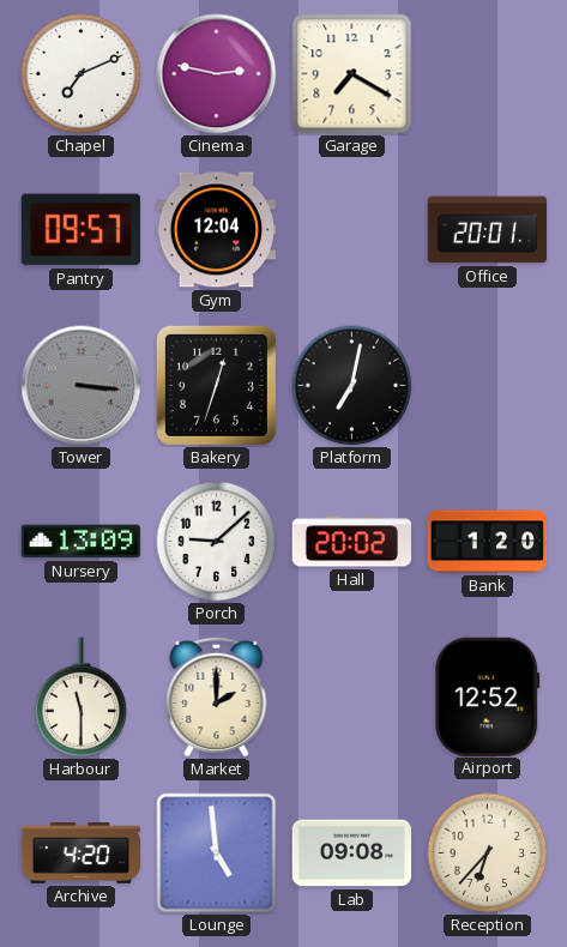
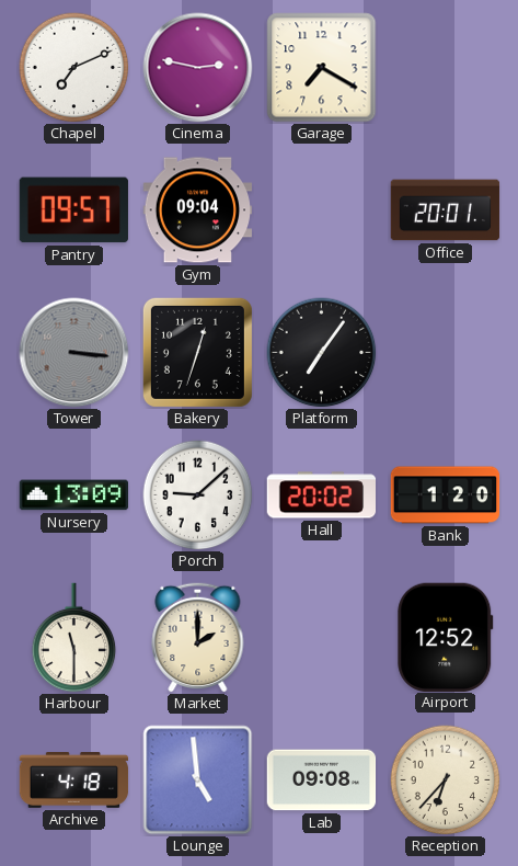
Gym: 12:04 -> 09:04
Platform: 7:02 -> 7:06
Archive: 4:20 -> 4:18
